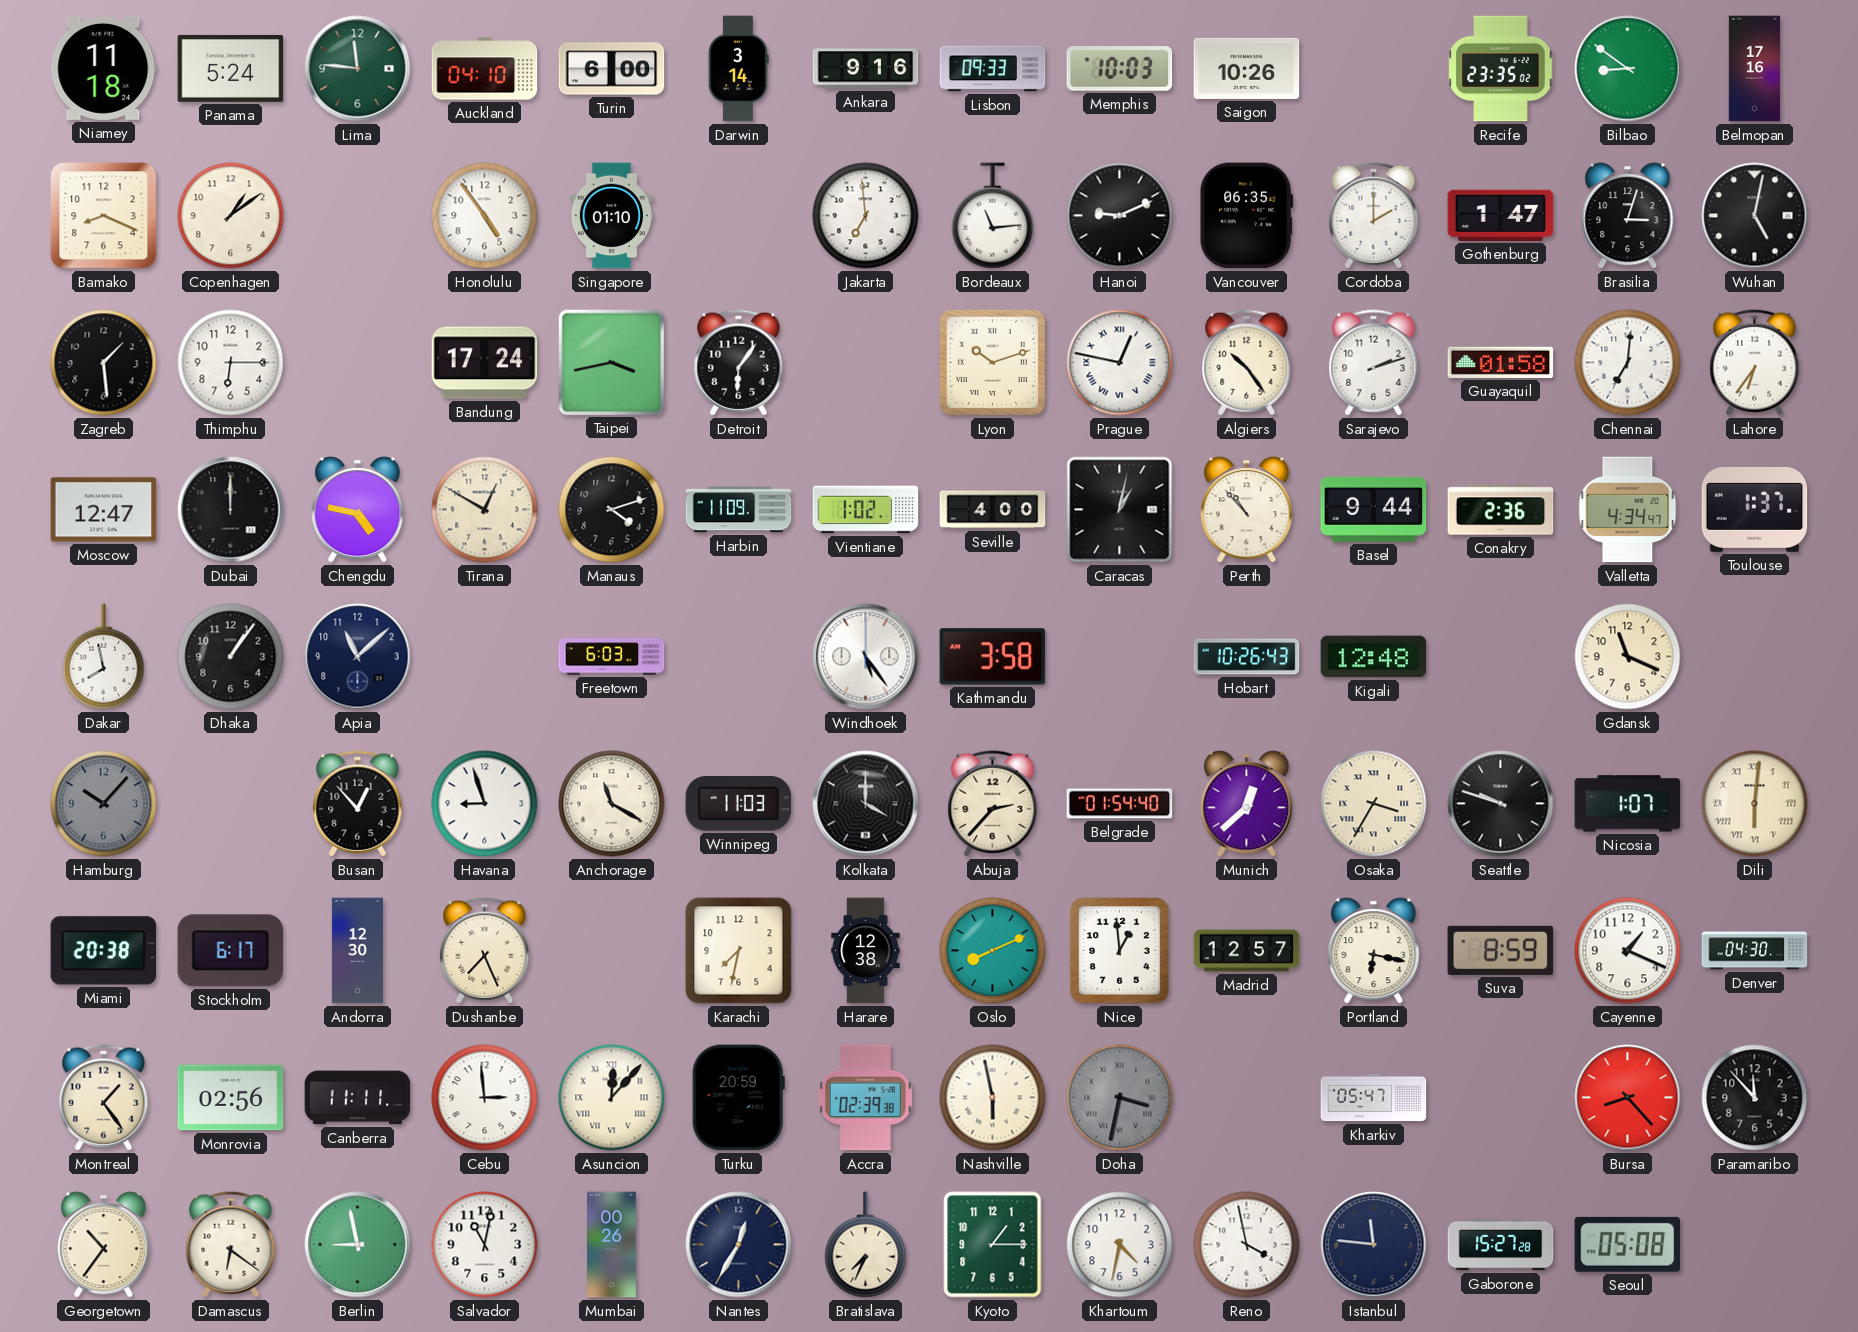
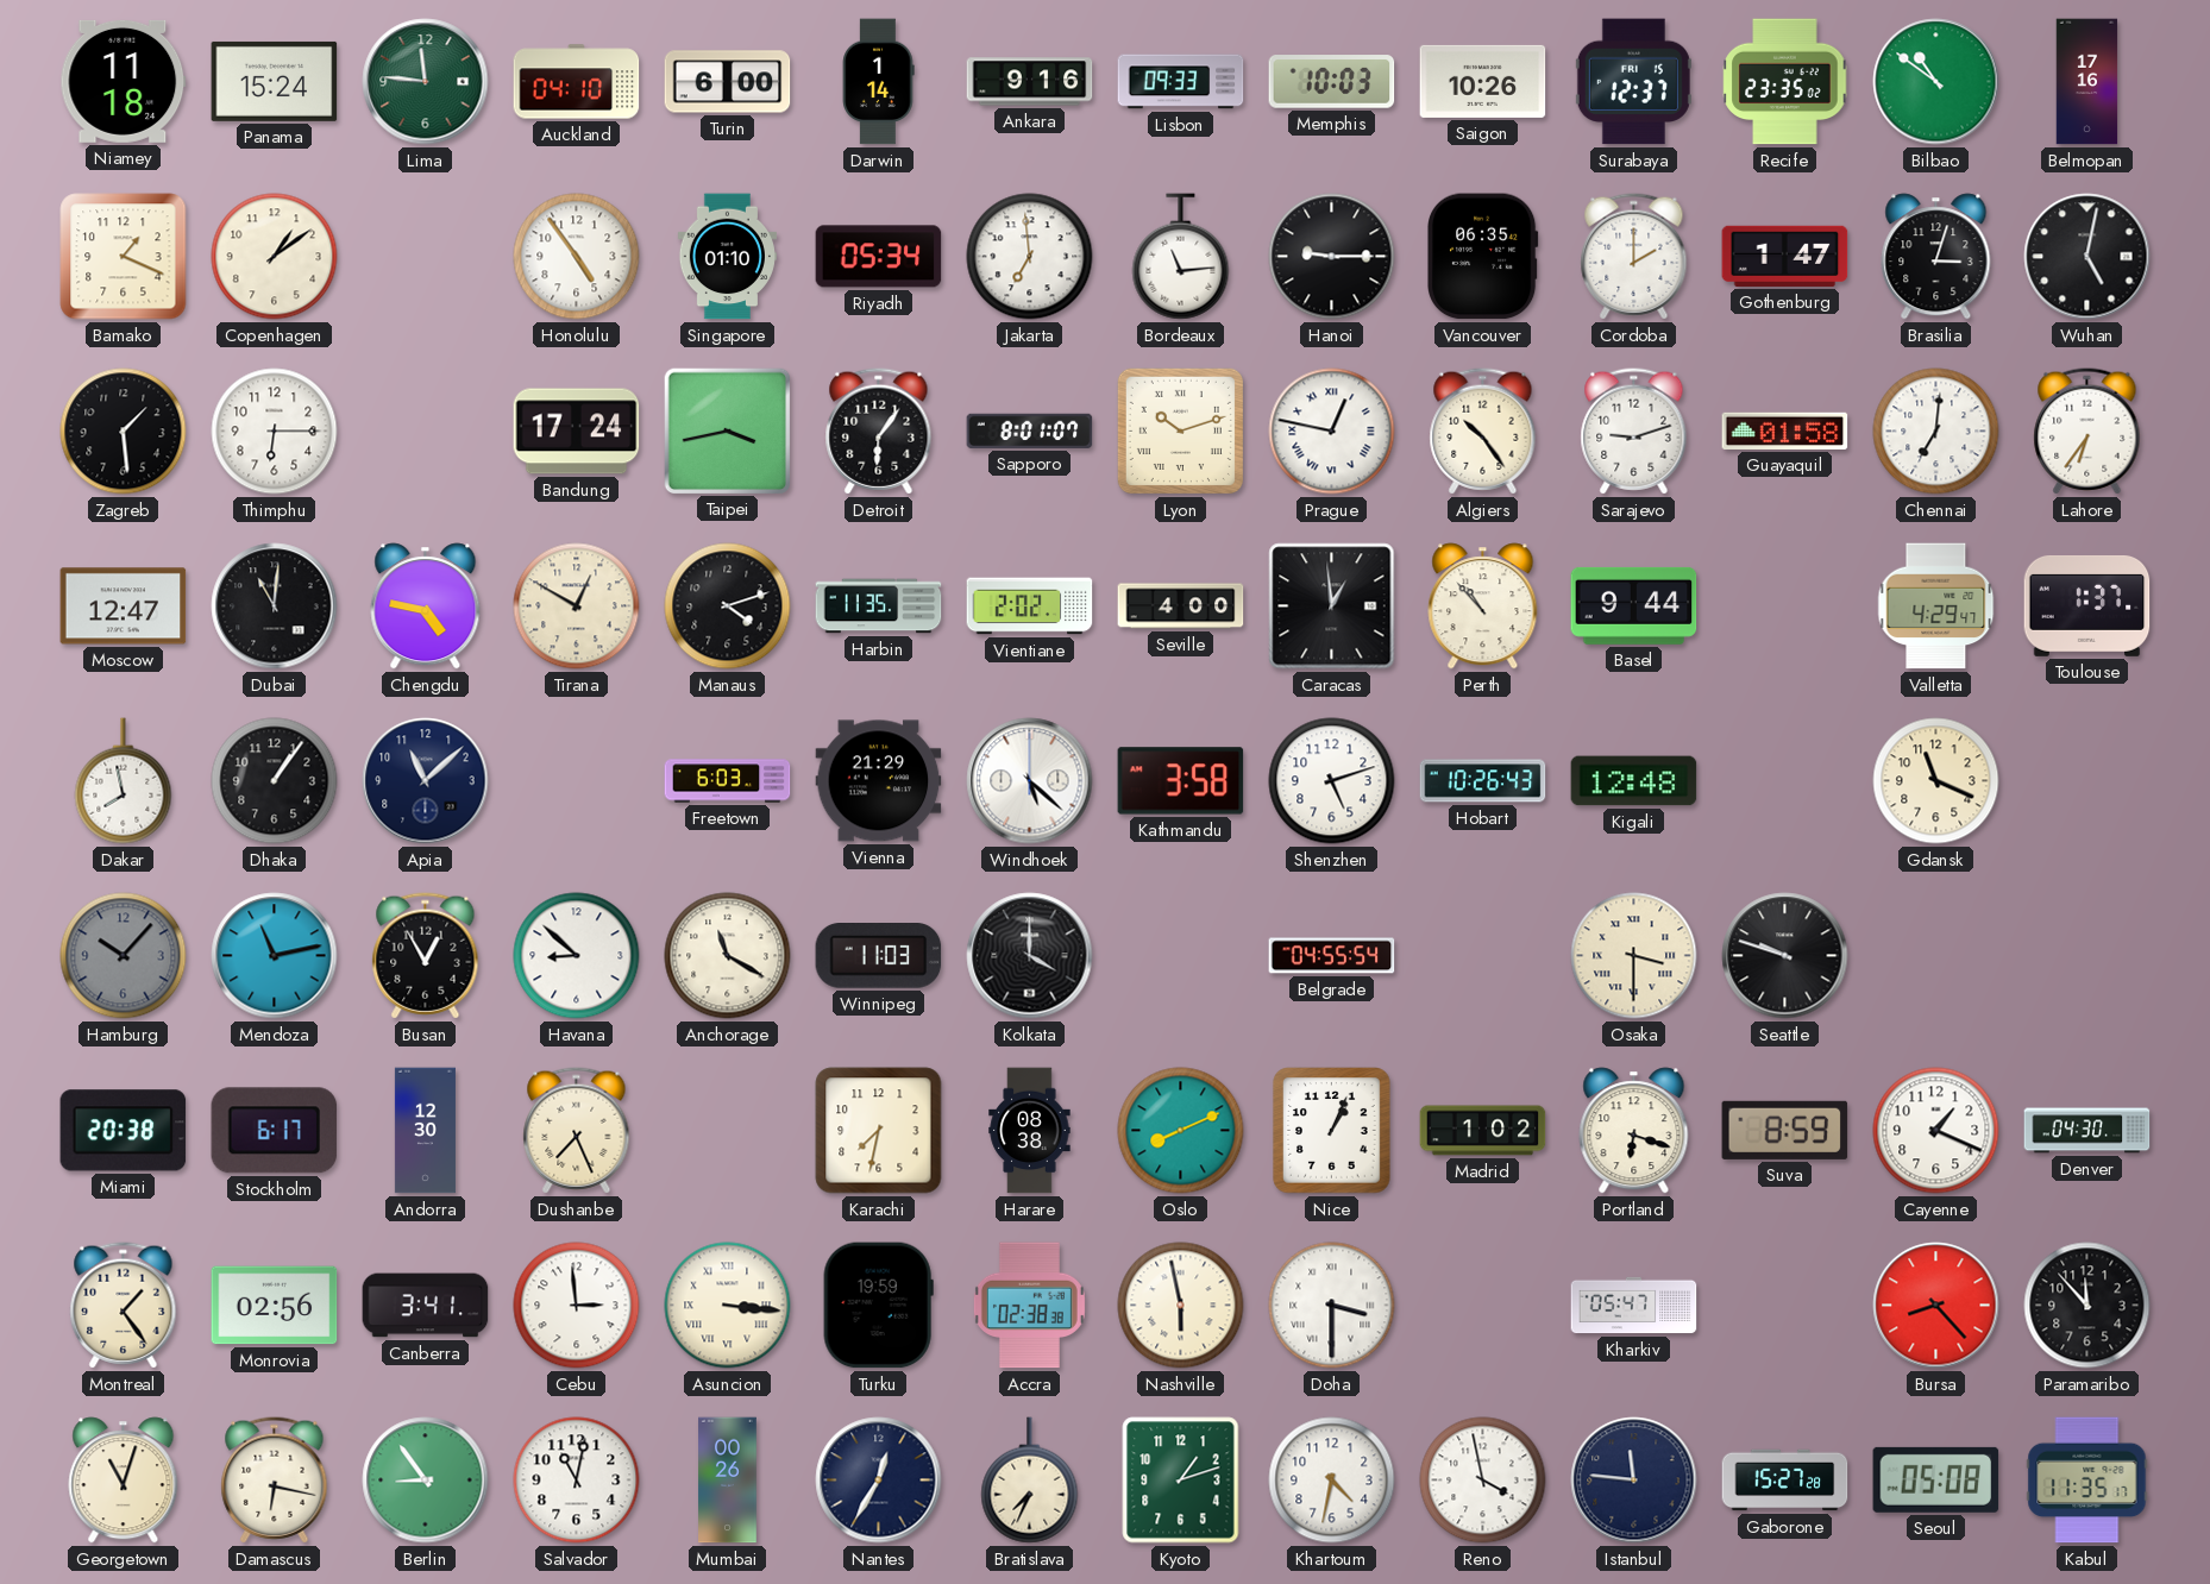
Panama: 5:24 -> 15:24
Darwin: 3:14 -> 1:14
Surabaya: none -> 12:37
Bilbao: 8:51 -> 10:51
Bamako: 8:19 -> 1:19
Riyadh: none -> 05:34
Hanoi: 9:11 -> 9:15
Sapporo: none -> 8:01
Sarajevo: 2:12 -> 9:12
Dubai: 12:00 -> 11:01
Harbin: 11:09 -> 11:35
Vientiane: 1:02 -> 2:02
Caracas: 1:02 -> 12:59
Conakry: 2:36 -> none
Valletta: 4:34 -> 4:29
Vienna: none -> 21:29
Windhoek: 5:24 -> 5:22
Shenzhen: none -> 5:12
Mendoza: none -> 11:13
Busan: 12:53 -> 12:55
Havana: 8:57 -> 8:52
Abuja: 2:37 -> none
Belgrade: 01:54 -> 04:55
Munich: 12:38 -> none
Osaka: 3:35 -> 3:30
Nicosia: 1:07 -> none
Dili: 6:01 -> none
Harare: 12:38 -> 08:38
Nice: 12:59 -> 1:04
Madrid: 12:57 -> 1:02
Portland: 6:17 -> 6:18
Canberra: 11:11 -> 3:41
Asuncion: 12:07 -> 3:16
Turku: 20:59 -> 19:59
Accra: 02:39 -> 02:38
Doha: 3:32 -> 3:30
Doha dial: grey -> white
Georgetown: 10:36 -> 11:03
Damascus: 6:21 -> 6:17
Berlin: 8:58 -> 8:54
Kyoto: 1:15 -> 1:12
Kabul: none -> 11:35
